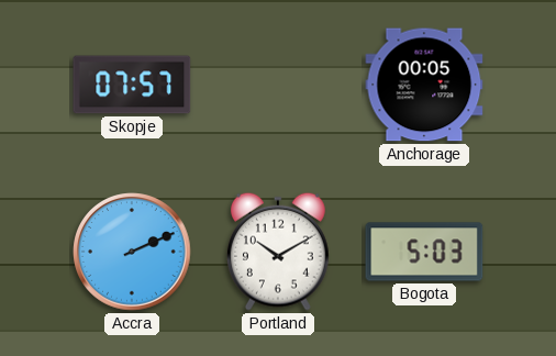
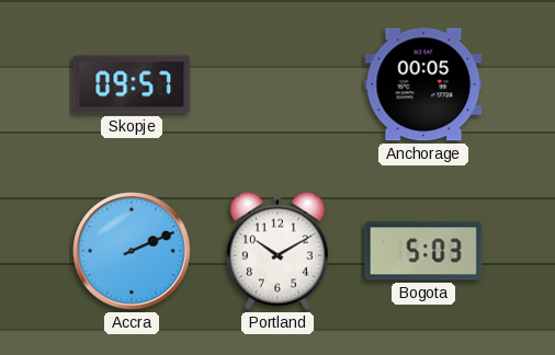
Skopje: 07:57 -> 09:57
